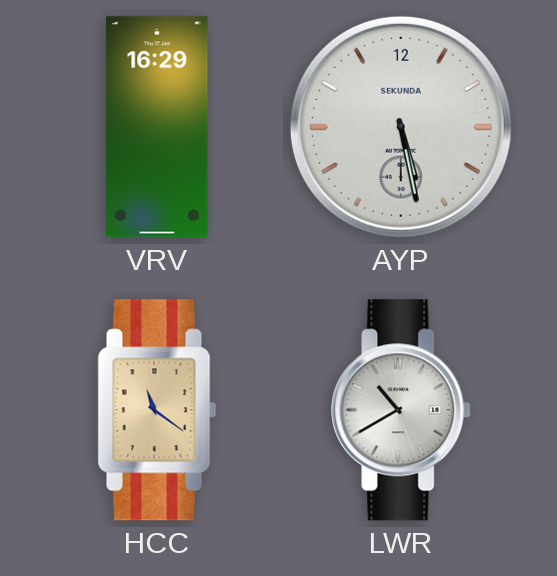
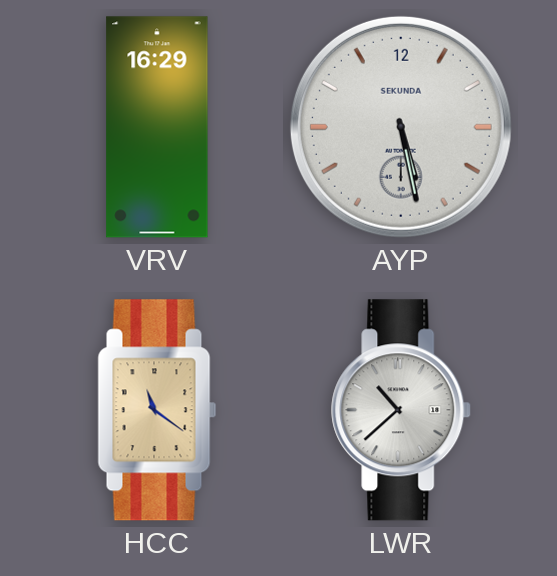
LWR: 10:40 -> 10:38
